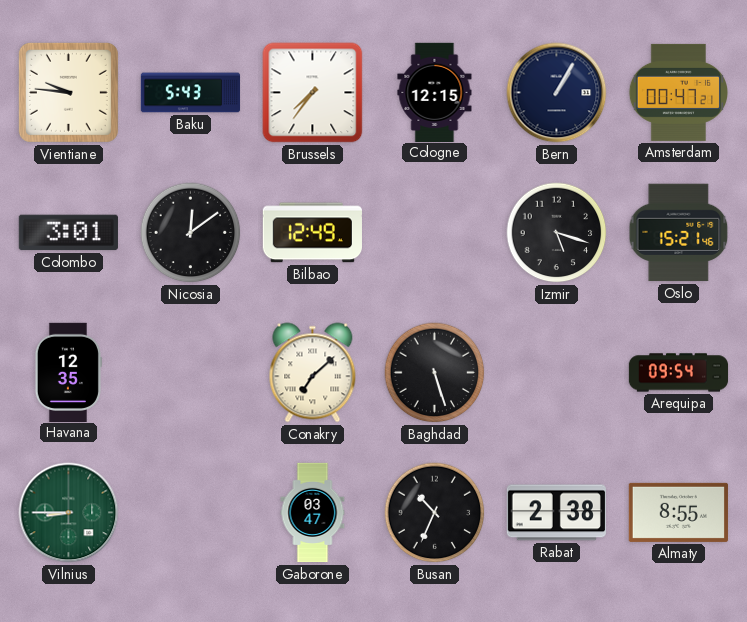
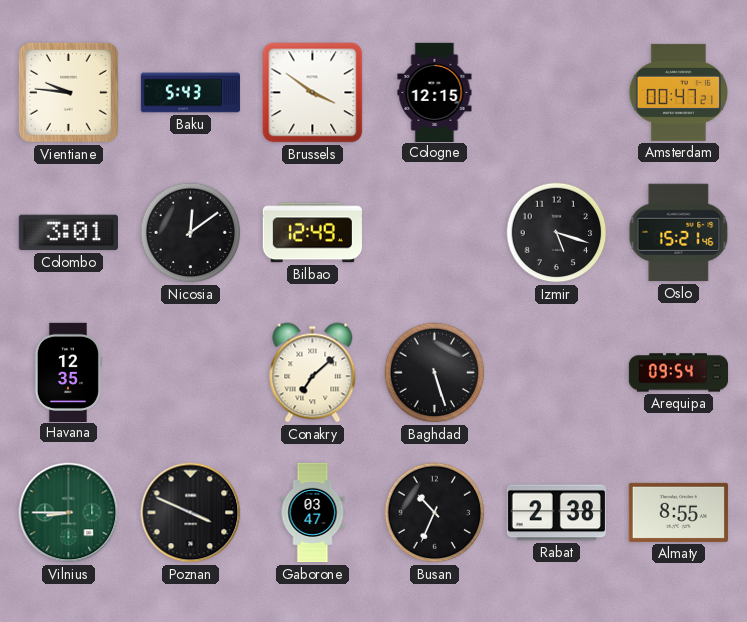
Brussels: 7:36 -> 3:51
Bern: 1:05 -> none
Poznan: none -> 3:49
